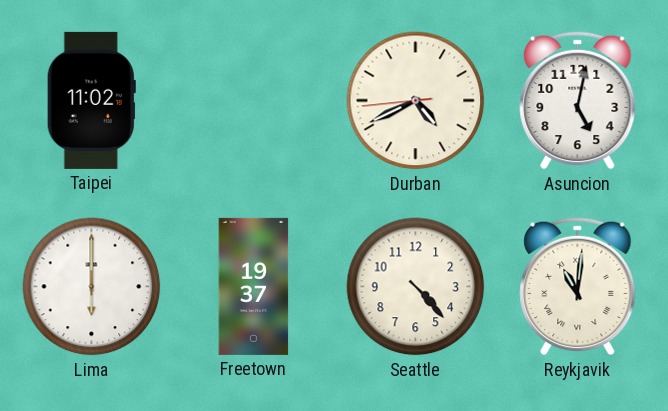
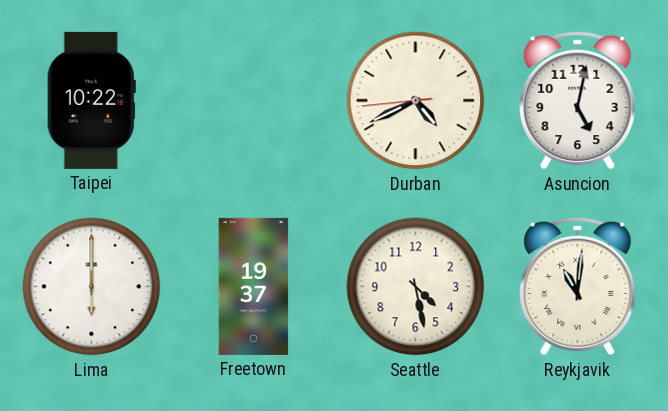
Taipei: 11:02 -> 10:22
Seattle: 4:23 -> 4:28
